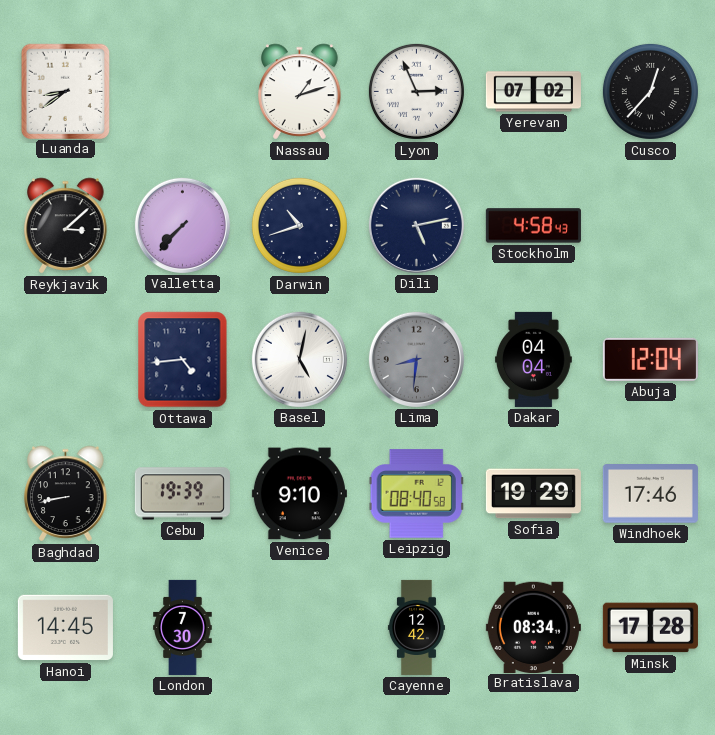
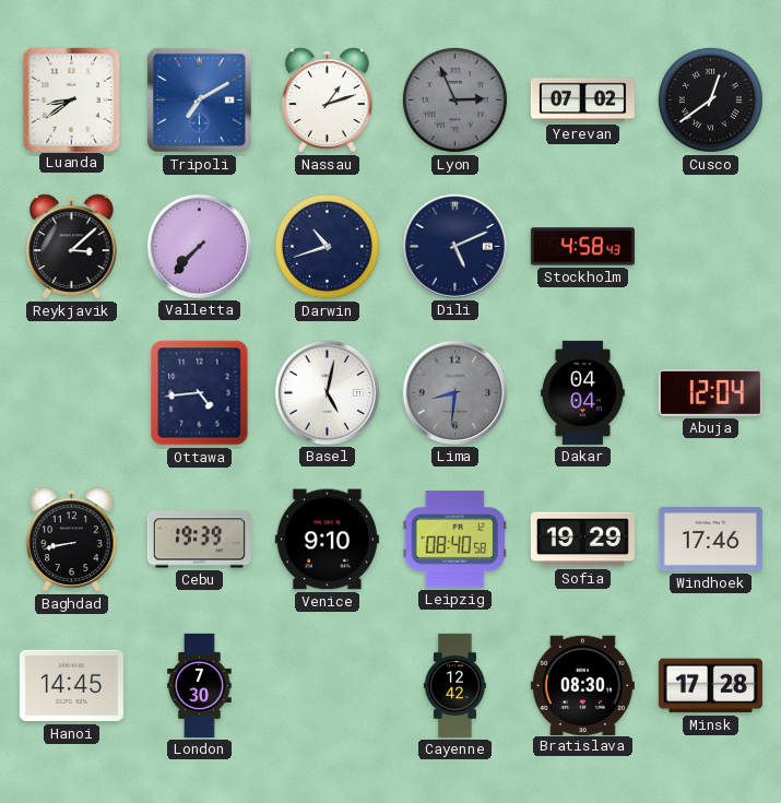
Tripoli: none -> 7:10
Lyon dial: white -> grey
Cusco: 12:37 -> 12:39
Dili: 5:13 -> 5:11
Bratislava: 08:34 -> 08:30
